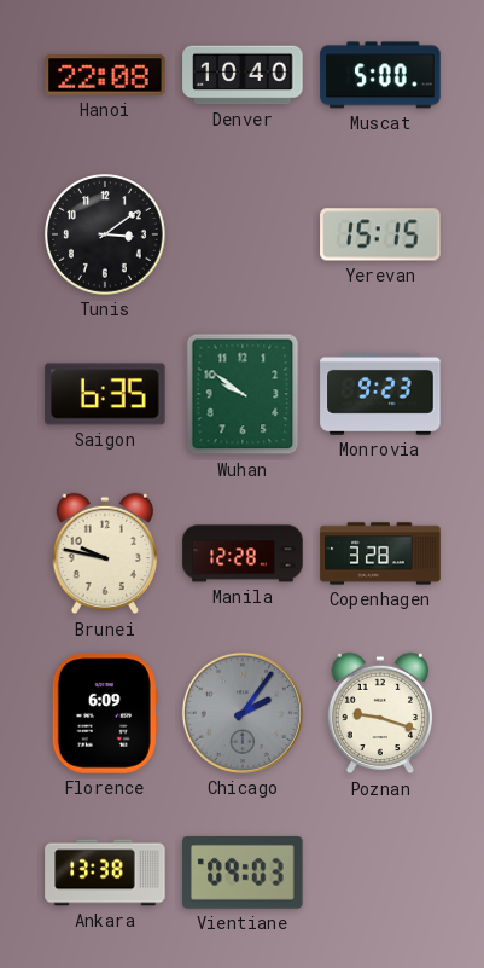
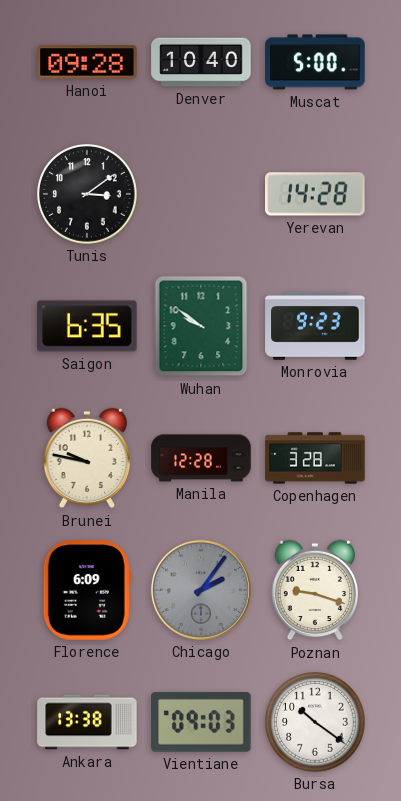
Hanoi: 22:08 -> 09:28
Yerevan: 15:15 -> 14:28
Bursa: none -> 10:21
